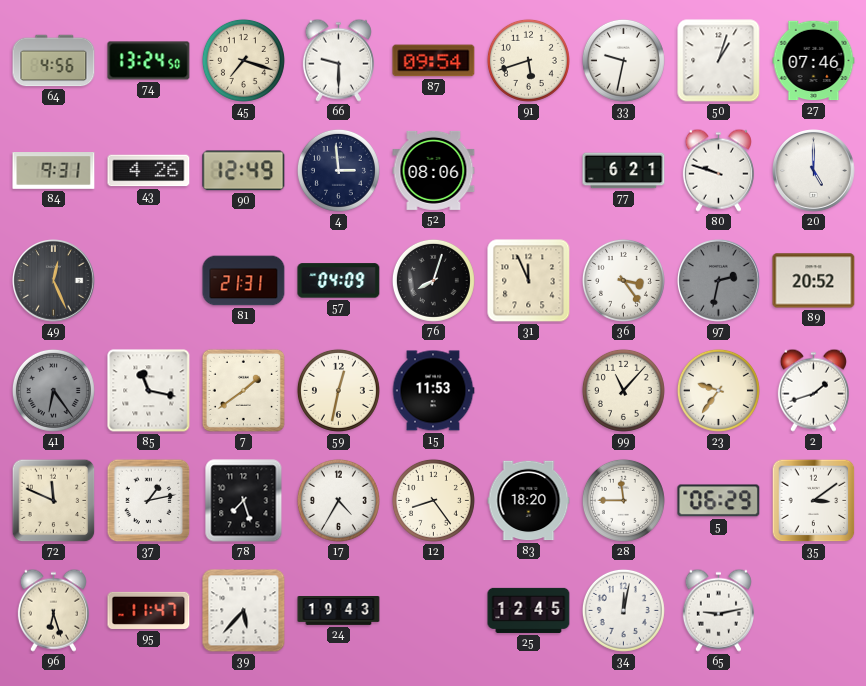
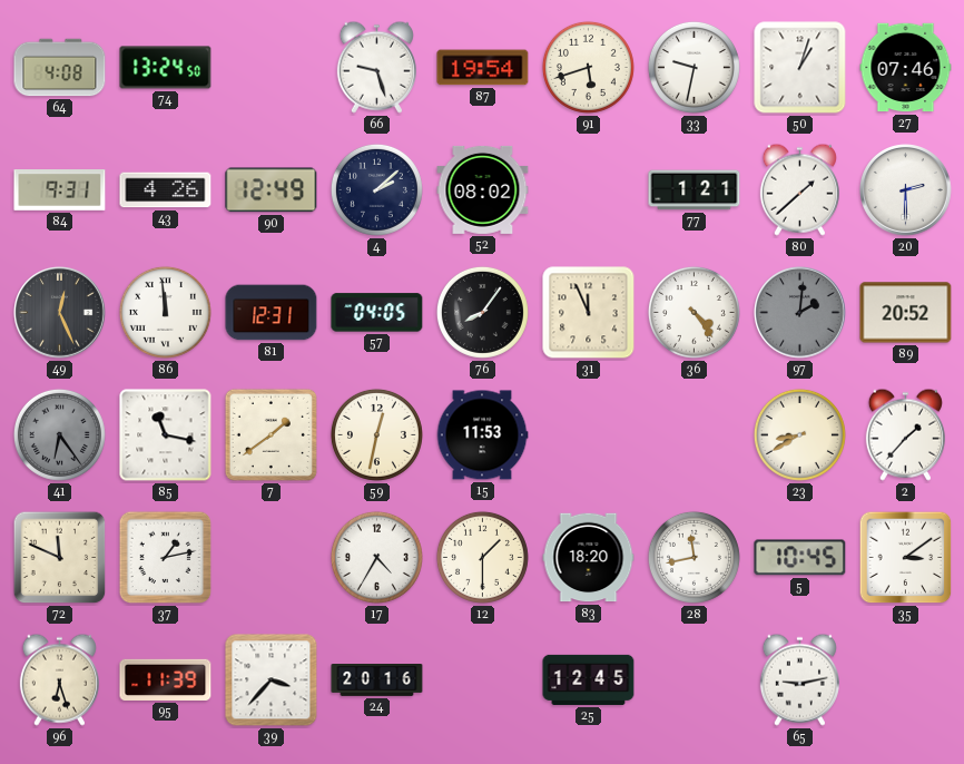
64: 4:56 -> 4:08
45: 7:18 -> none
66: 9:30 -> 9:27
87: 09:54 -> 19:54
4: 2:59 -> 2:08
52: 08:06 -> 08:02
77: 6:21 -> 1:21
80: 9:48 -> 1:38
20: 5:00 -> 2:30
86: none -> 11:59
81: 21:31 -> 12:31
57: 04:09 -> 04:05
76: 8:03 -> 8:06
36: 3:24 -> 4:24
97: 2:32 -> 2:01
99: 11:07 -> none
23: 9:36 -> 8:40
2: 1:42 -> 1:37
78: 7:27 -> none
12: 8:24 -> 1:30
28: 11:45 -> 11:43
5: 06:29 -> 10:45
95: 11:47 -> 11:39
39: 5:37 -> 3:37
24: 19:43 -> 20:16
34: 12:02 -> none
